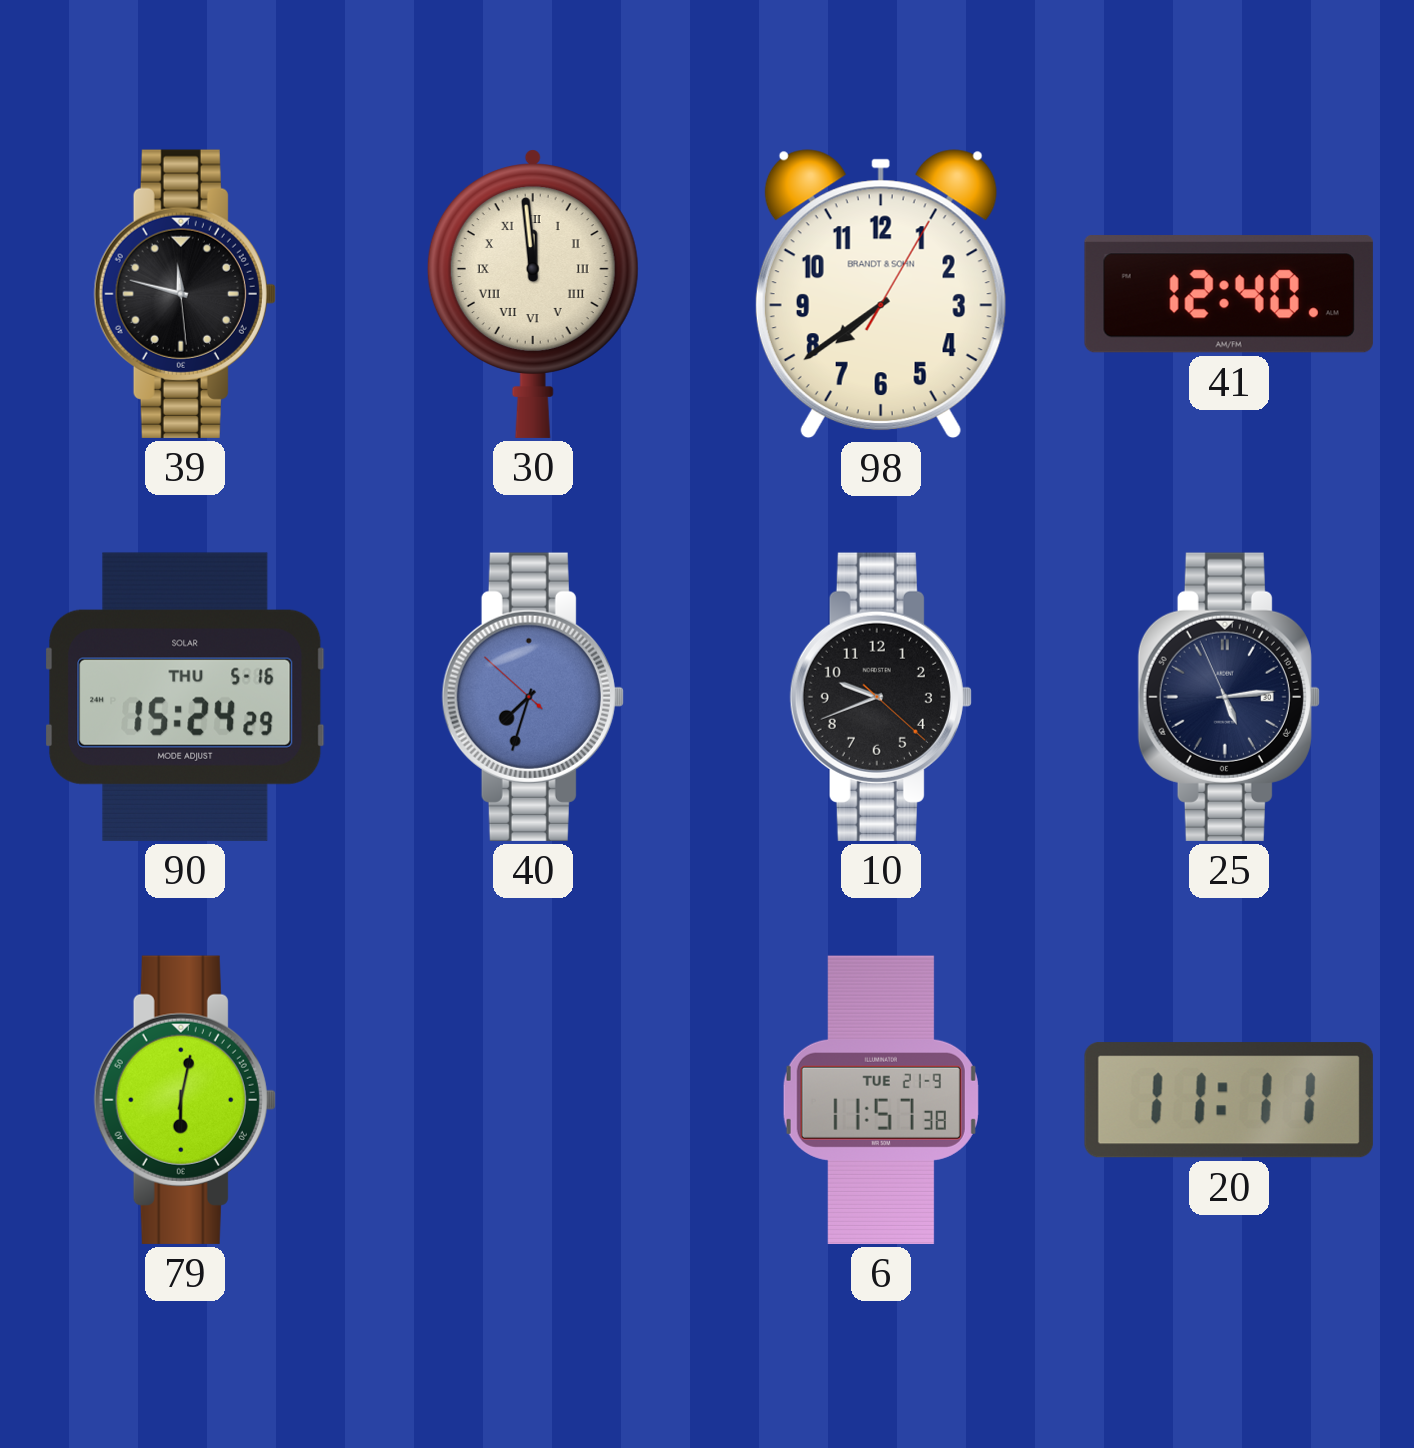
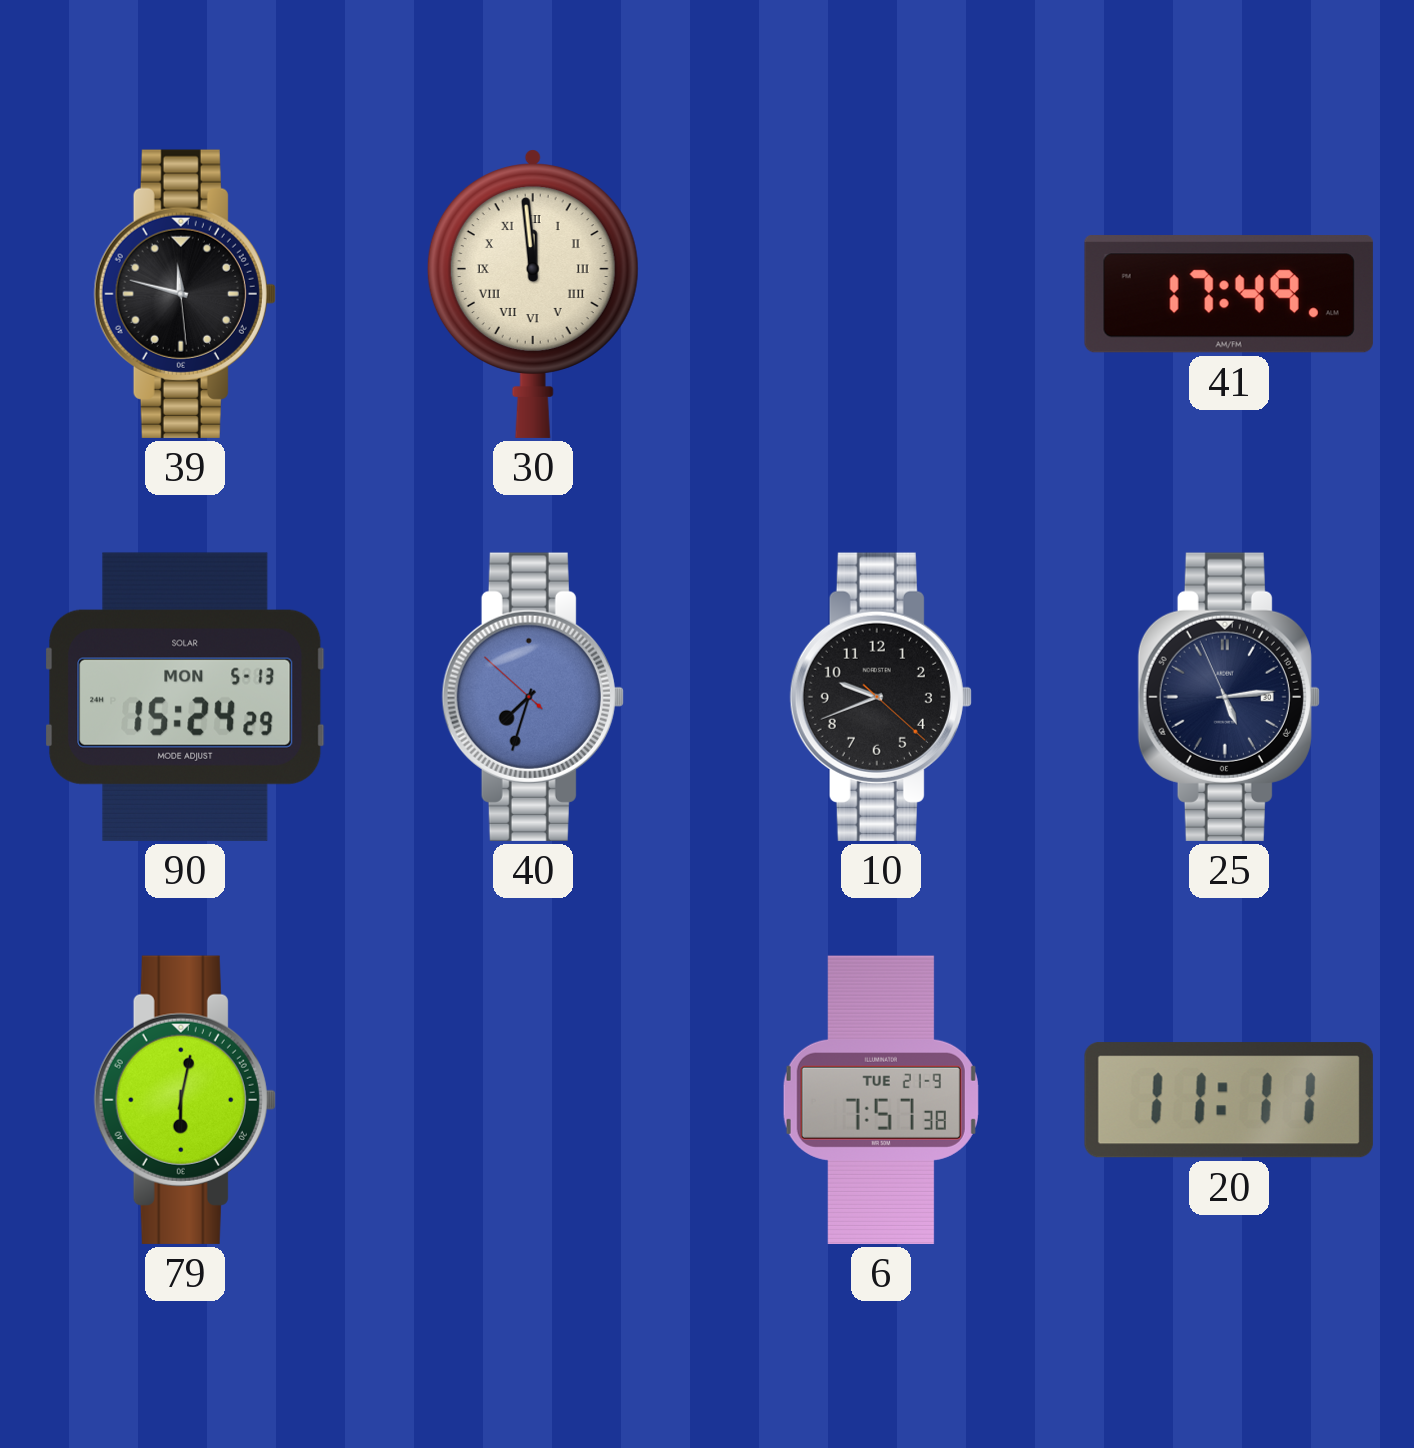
98: 7:39 -> none
41: 12:40 -> 17:49
90 date: THU 5-16 -> MON 5-13
6: 11:57 -> 7:57
